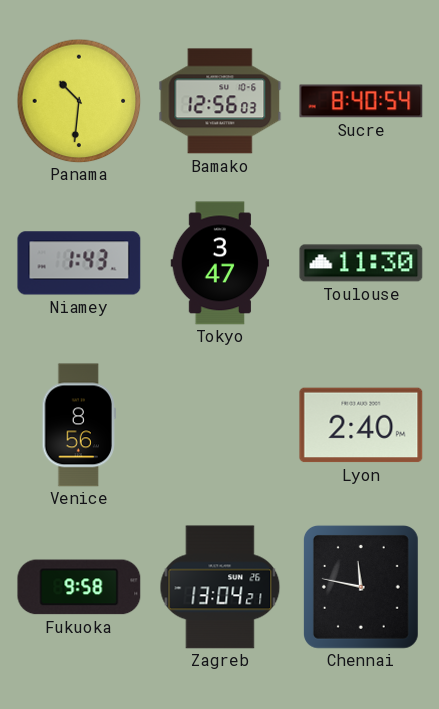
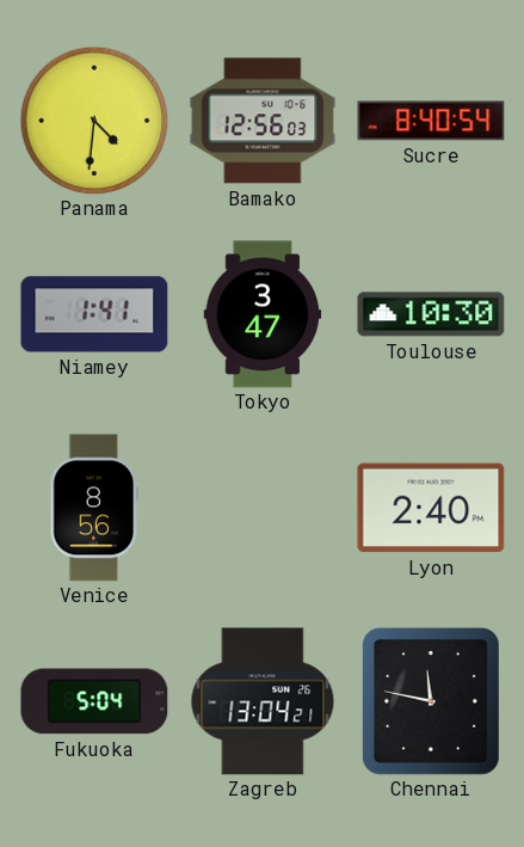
Panama: 10:31 -> 4:31
Niamey: 1:43 -> 1:41
Toulouse: 11:30 -> 10:30
Fukuoka: 9:58 -> 5:04
